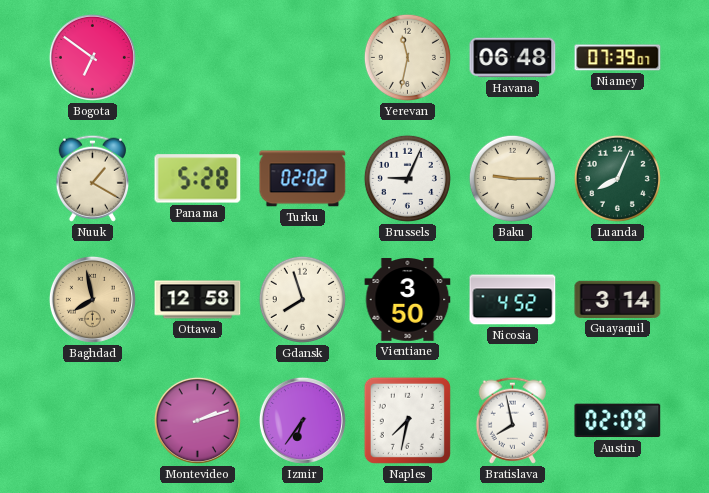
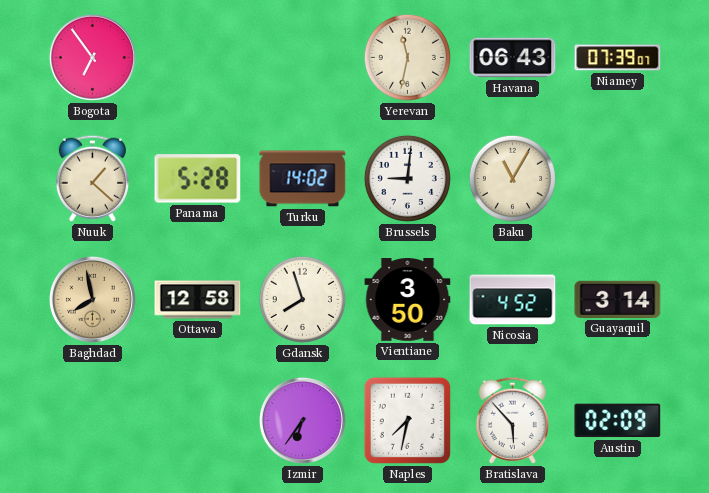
Bogota: 6:51 -> 6:54
Havana: 06:48 -> 06:43
Nuuk: 1:20 -> 1:22
Turku: 02:02 -> 14:02
Brussels: 9:04 -> 9:01
Baku: 9:15 -> 11:05
Luanda: 8:04 -> none
Montevideo: 2:12 -> none
Bratislava: 7:58 -> 5:53
